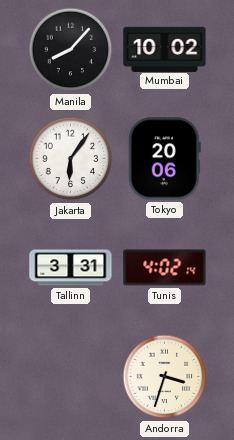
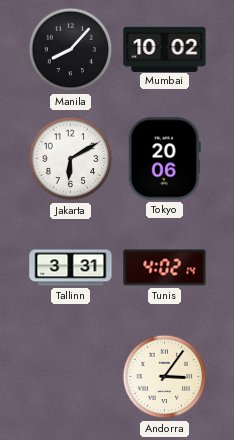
Jakarta: 6:06 -> 6:10
Andorra: 3:33 -> 3:06
